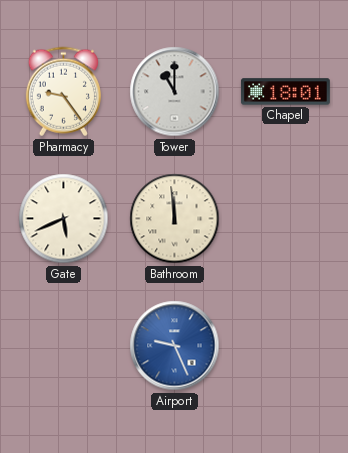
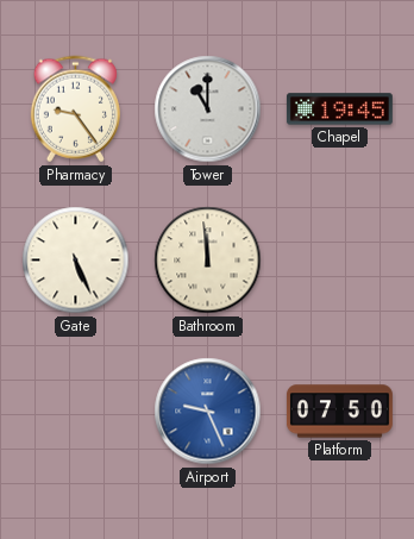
Chapel: 18:01 -> 19:45
Gate: 5:41 -> 5:26
Platform: none -> 07:50
